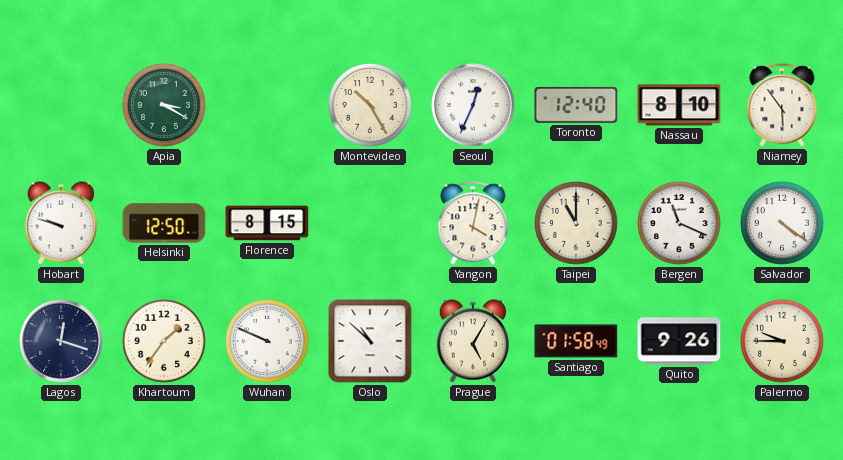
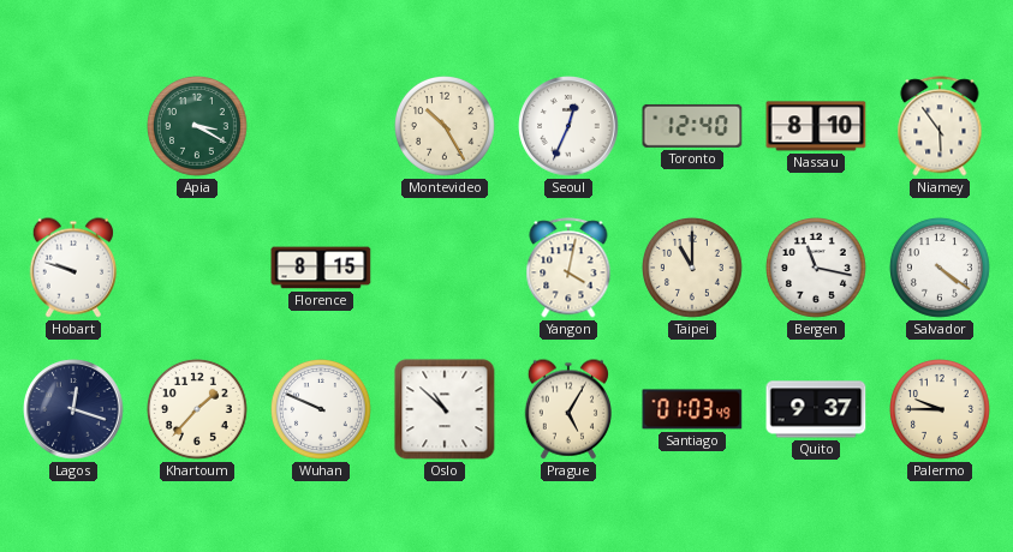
Helsinki: 12:50 -> none
Bergen: 11:19 -> 11:17
Khartoum: 1:36 -> 1:37
Santiago: 01:58 -> 01:03
Quito: 9:26 -> 9:37
